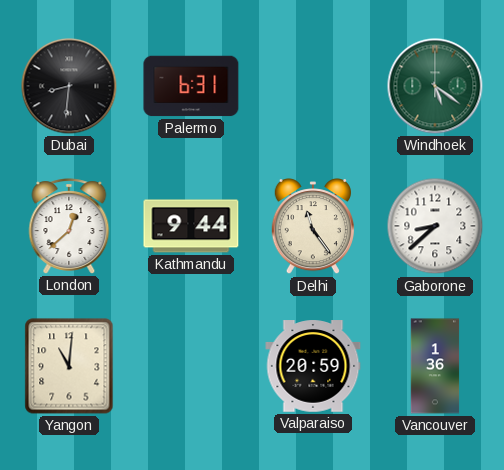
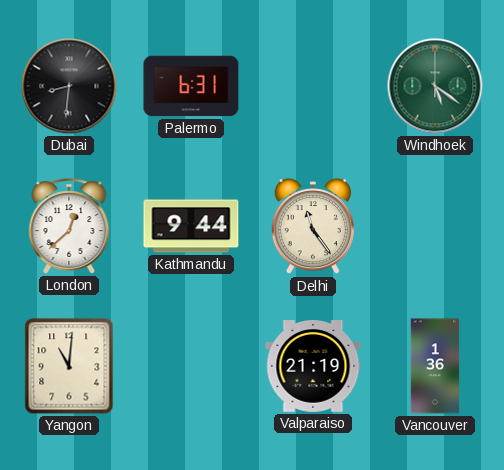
Gaborone: 8:38 -> none
Valparaiso: 20:59 -> 21:19
